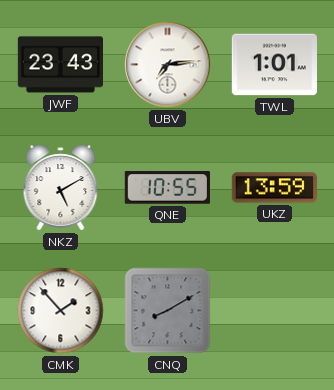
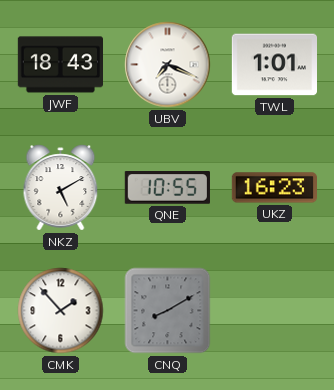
JWF: 23:43 -> 18:43
UBV: 7:14 -> 7:19
UKZ: 13:59 -> 16:23
